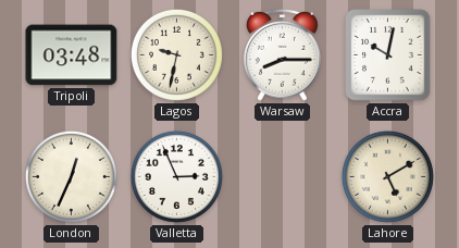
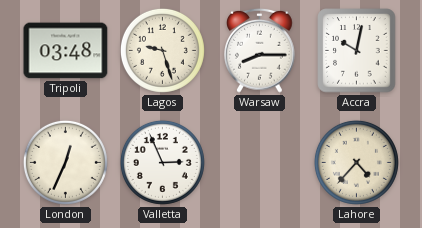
Lagos: 9:32 -> 9:27
Lahore: 5:10 -> 4:37
